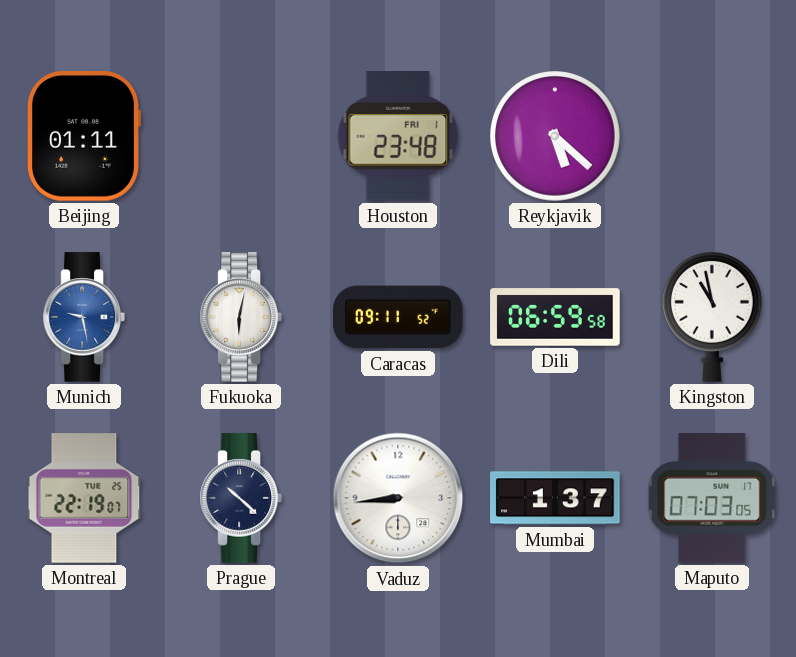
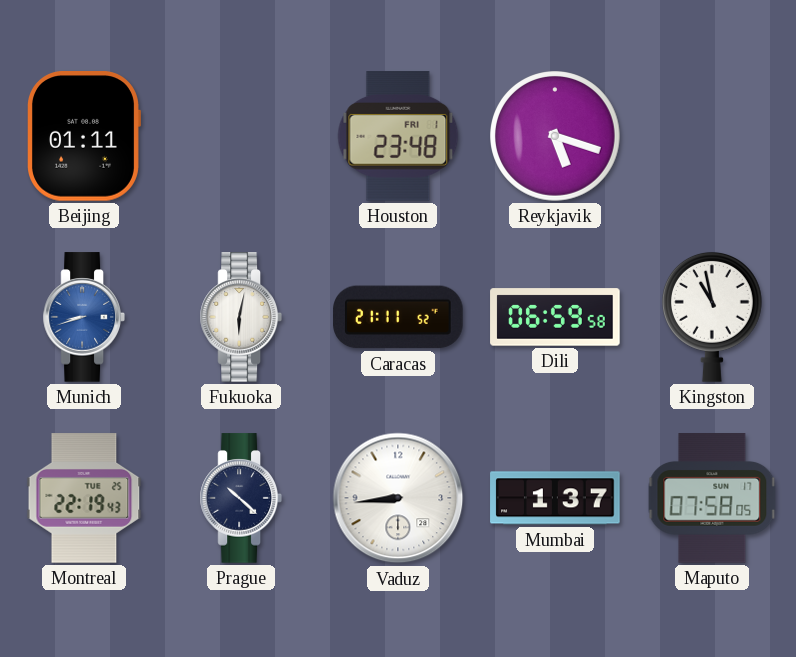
Reykjavik: 5:22 -> 5:18
Munich: 9:28 -> 8:42
Caracas: 09:11 -> 21:11
Montreal: 22:19:07 -> 22:19:43
Maputo: 07:03 -> 07:58
